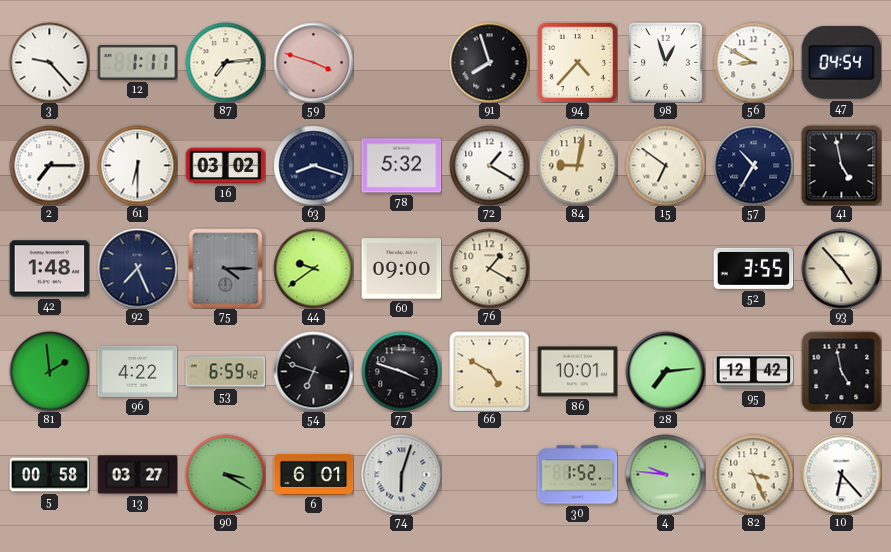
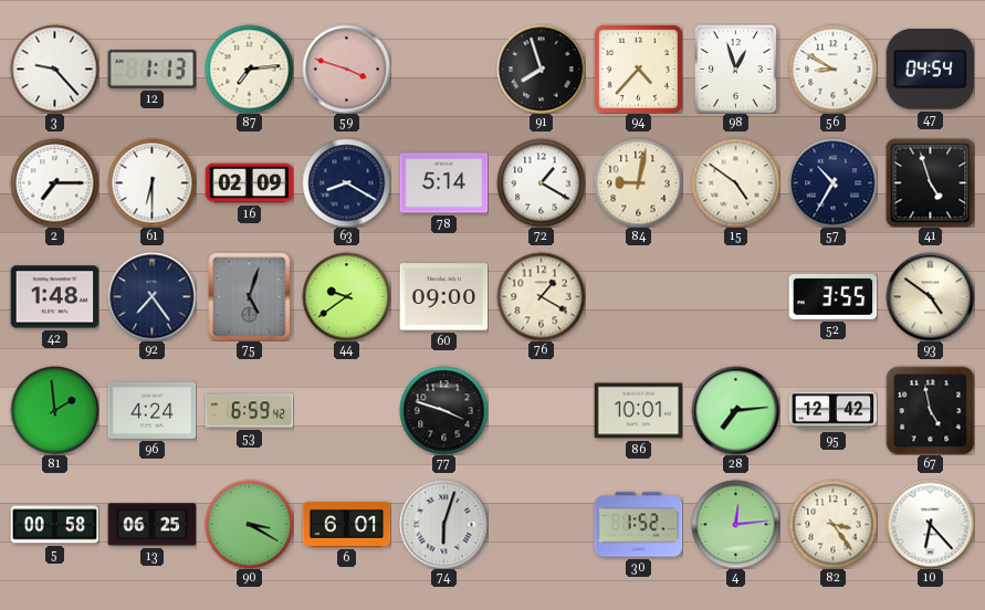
12: 1:11 -> 1:13
16: 03:02 -> 02:09
63: 8:18 -> 8:20
78: 5:32 -> 5:14
15: 6:51 -> 4:51
41: 4:58 -> 4:57
92: 7:26 -> 7:24
75: 4:15 -> 5:03
93: 4:53 -> 4:51
96: 4:22 -> 4:24
54: 6:48 -> none
66: 4:50 -> none
13: 03:27 -> 06:25
4: 9:46 -> 12:14
82: 3:26 -> 3:24
